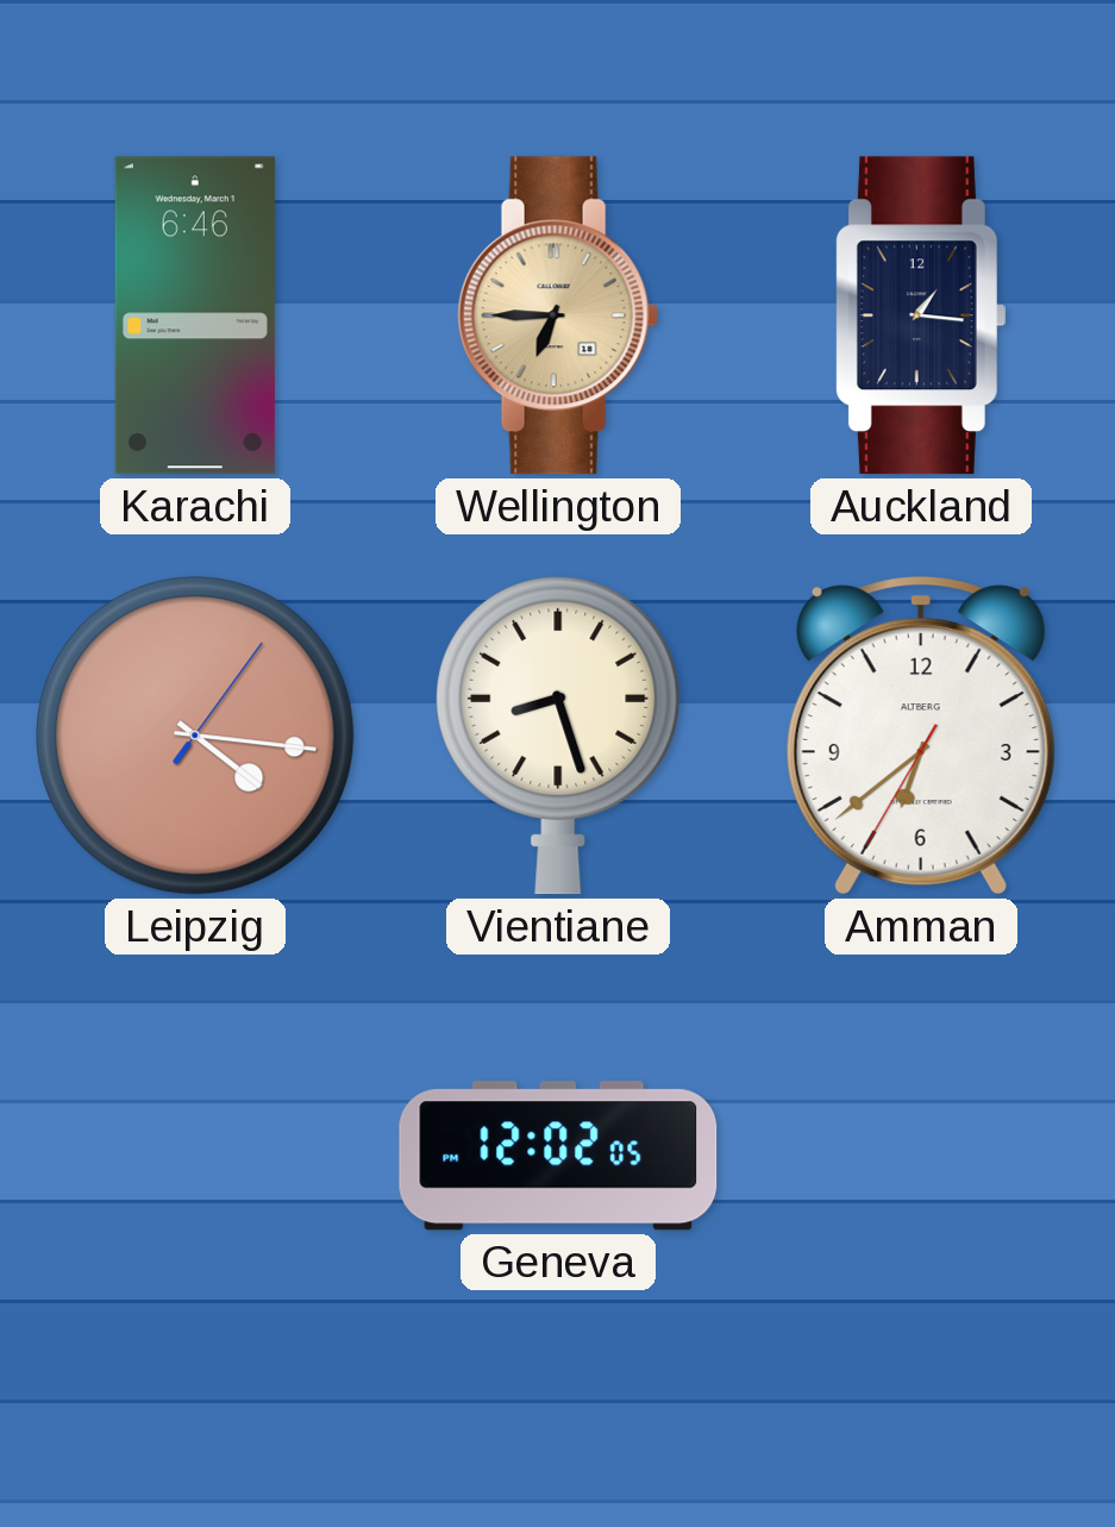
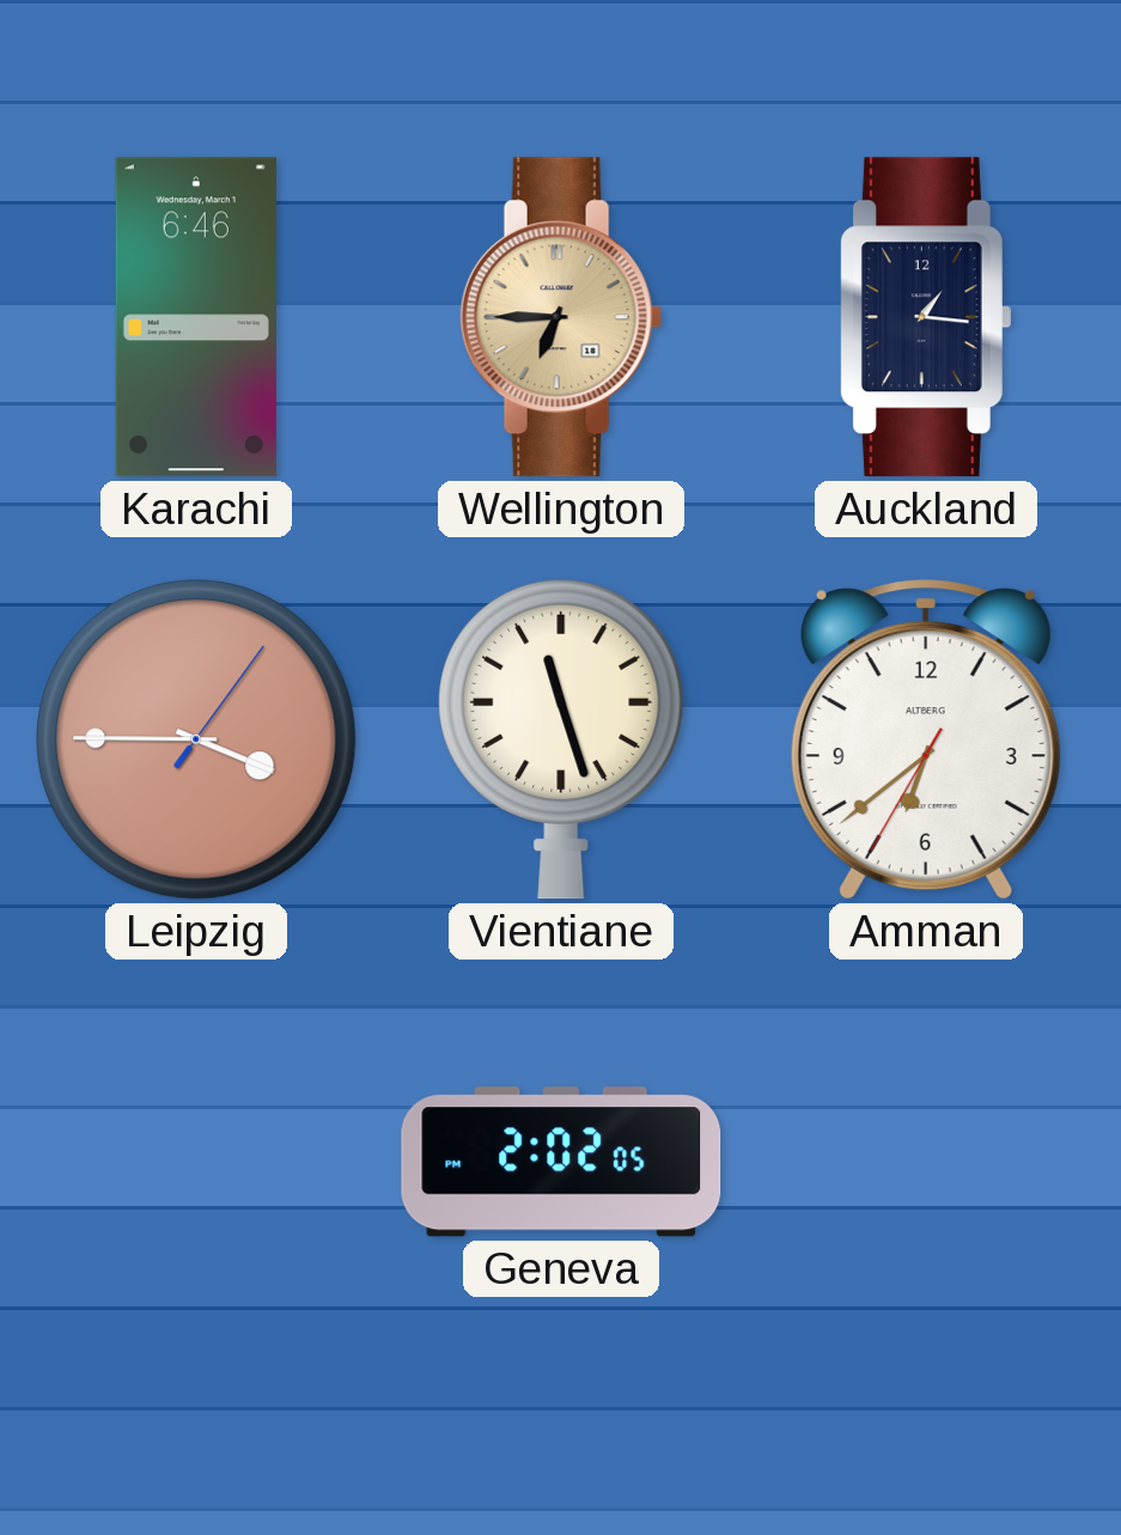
Leipzig: 4:16 -> 3:45
Vientiane: 8:27 -> 11:27
Geneva: 12:02 -> 2:02
